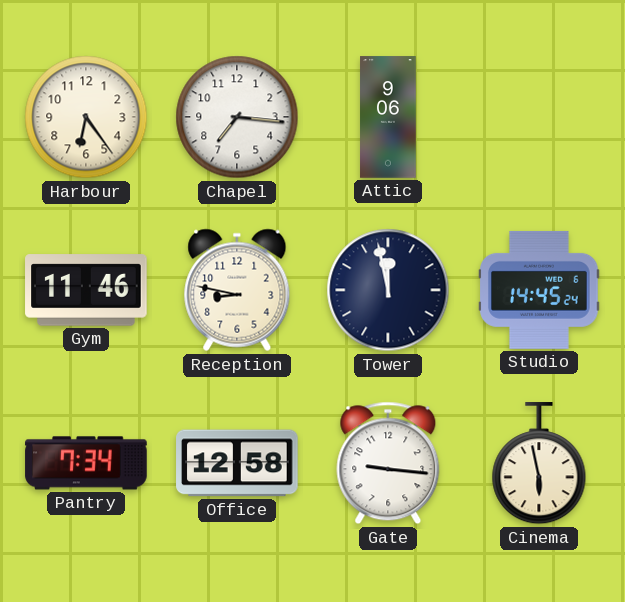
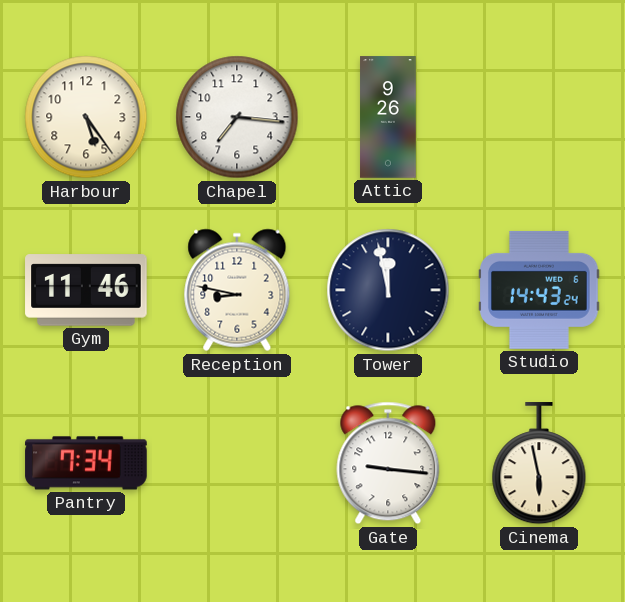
Harbour: 6:24 -> 5:24
Attic: 9:06 -> 9:26
Studio: 14:45 -> 14:43
Office: 12:58 -> none
